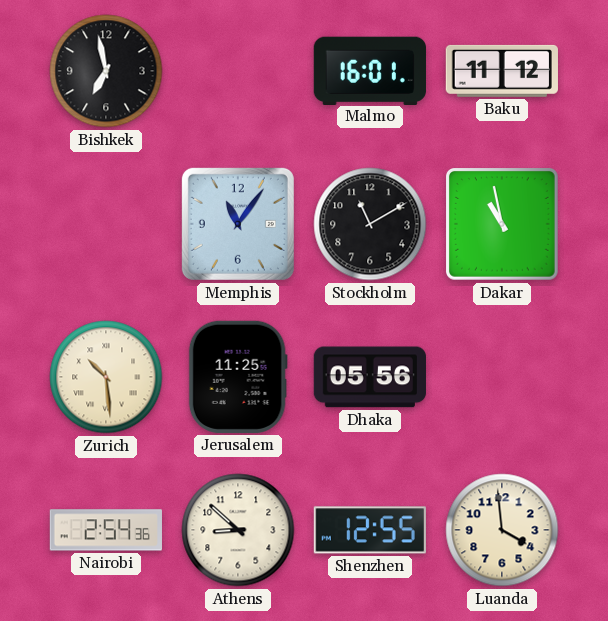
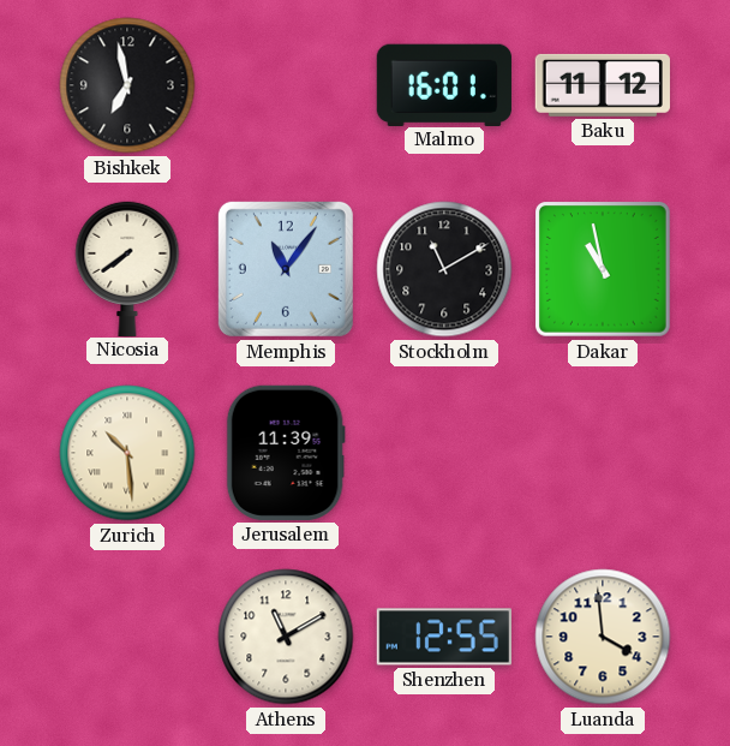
Nicosia: none -> 7:39
Jerusalem: 11:25 -> 11:39
Dhaka: 05:56 -> none
Nairobi: 2:54 -> none
Athens: 8:52 -> 11:10
